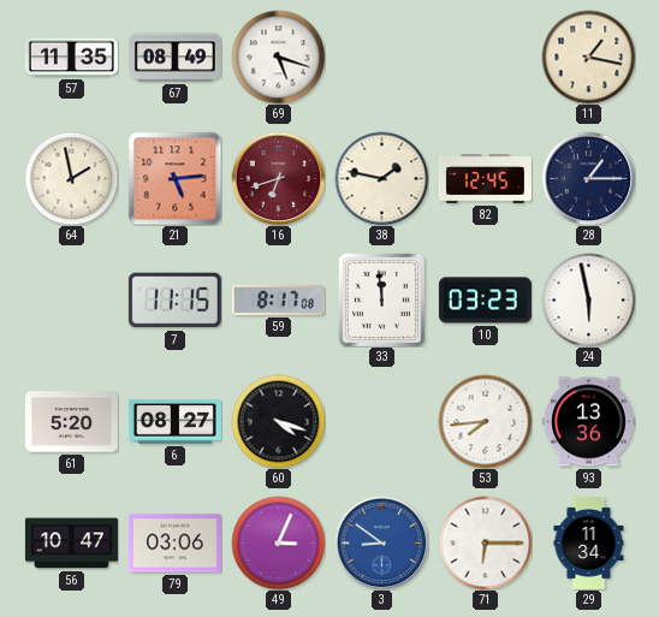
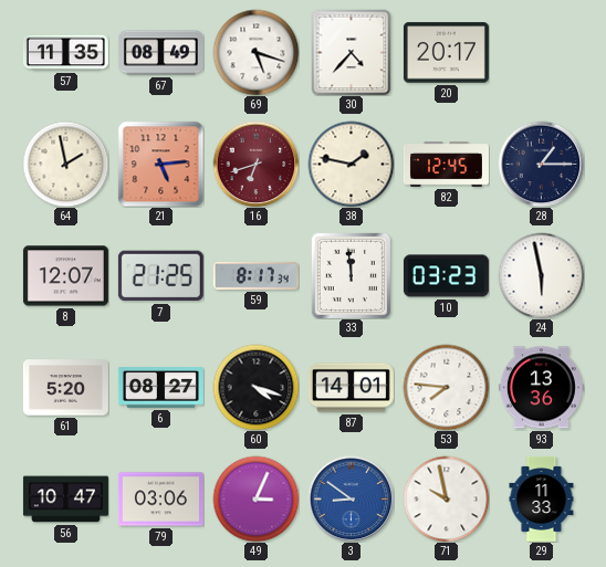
30: none -> 4:37
20: none -> 20:17
11: 1:17 -> none
8: none -> 12:07
7: 11:15 -> 21:25
59: 8:17:08 -> 8:17:34
87: none -> 14:01
53: 7:44 -> 7:46
71: 6:15 -> 9:58
29: 11:34 -> 11:33
